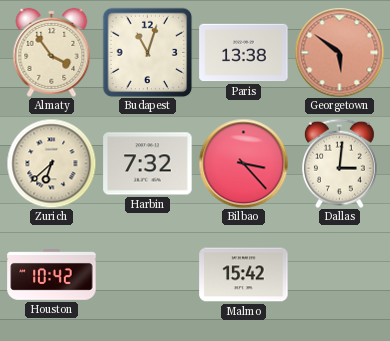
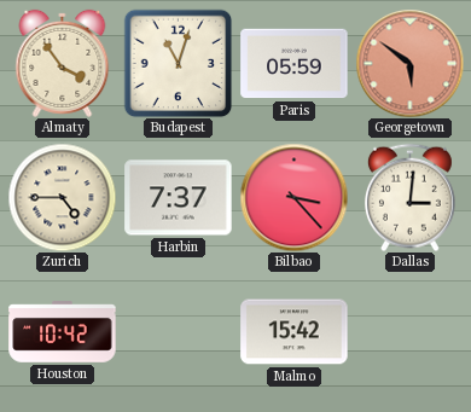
Paris: 13:38 -> 05:59
Zurich: 6:38 -> 4:45
Harbin: 7:32 -> 7:37
